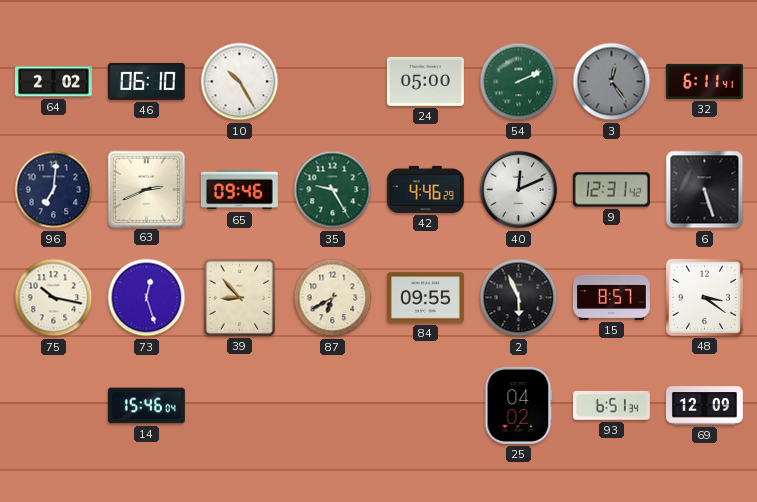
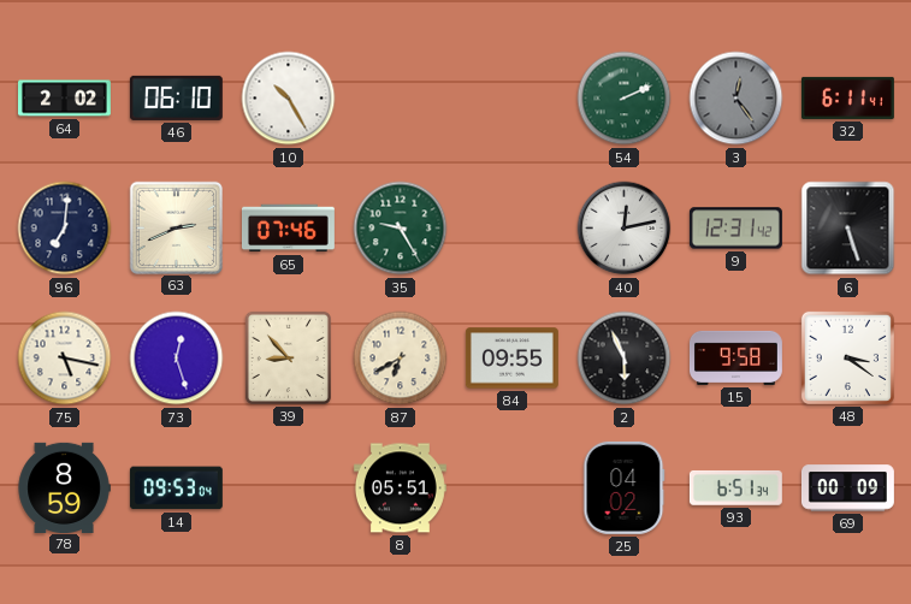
24: 05:00 -> none
65: 09:46 -> 07:46
42: 4:46 -> none
40: 12:11 -> 12:13
75: 10:17 -> 5:17
15: 8:57 -> 9:58
78: none -> 8:59
14: 15:46 -> 09:53
8: none -> 05:51
69: 12:09 -> 00:09
